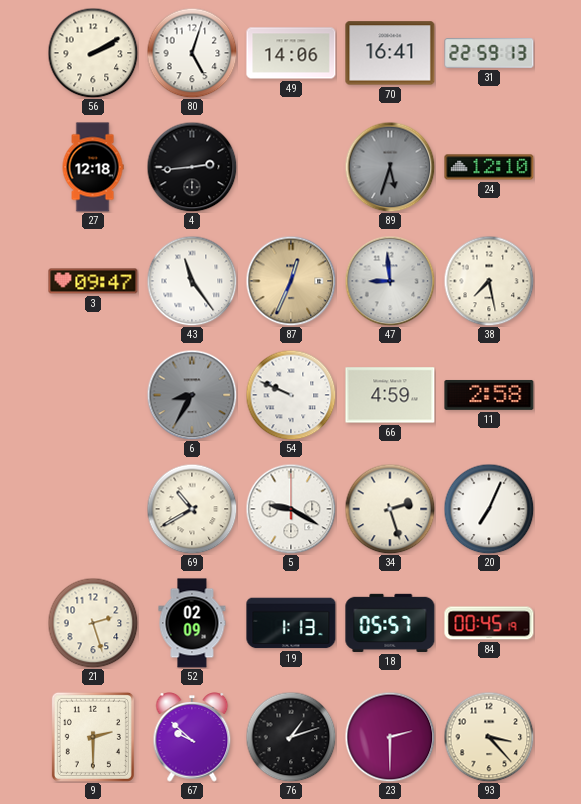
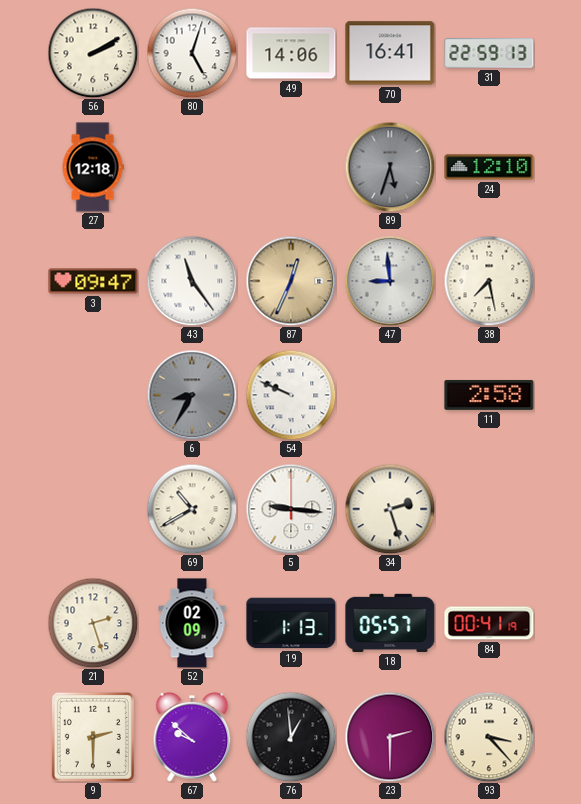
4: 2:44 -> none
66: 4:59 -> none
5: 9:20 -> 9:16
20: 7:04 -> none
84: 00:45 -> 00:41
76: 1:12 -> 12:59
